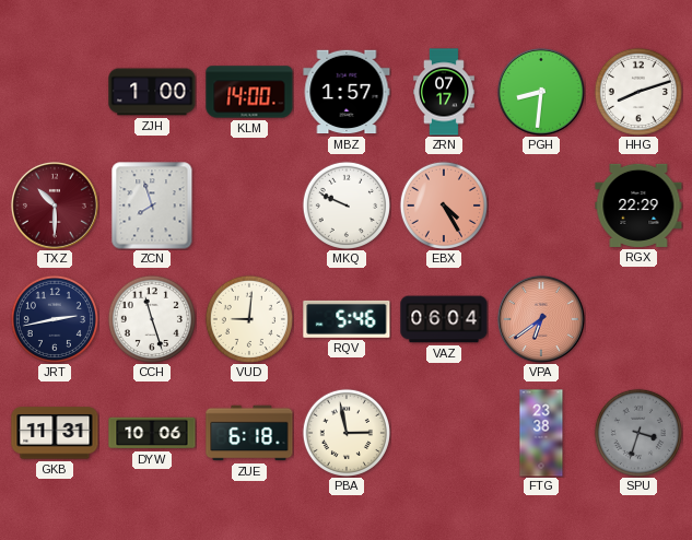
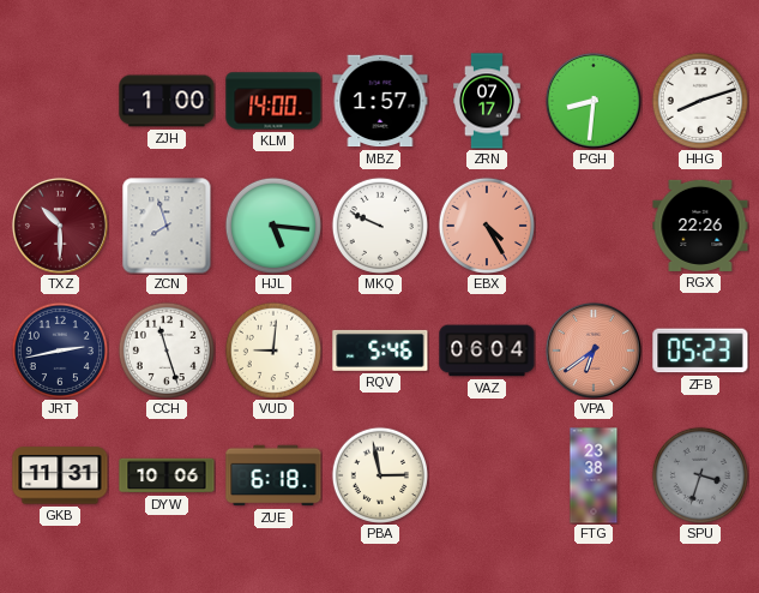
HJL: none -> 5:16
RGX: 22:29 -> 22:26
ZFB: none -> 05:23
